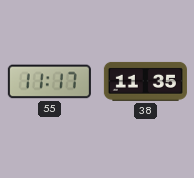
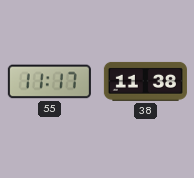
38: 11:35 -> 11:38
